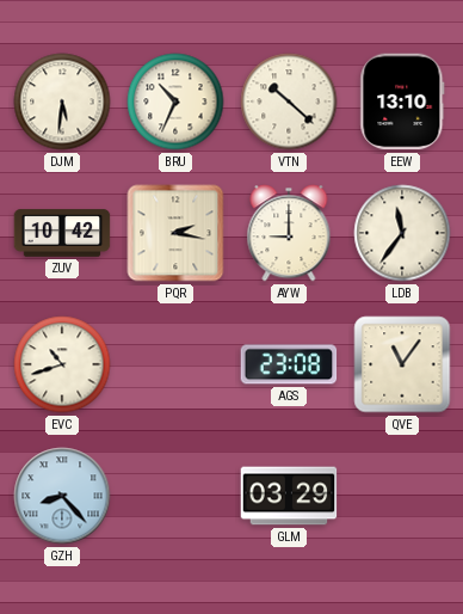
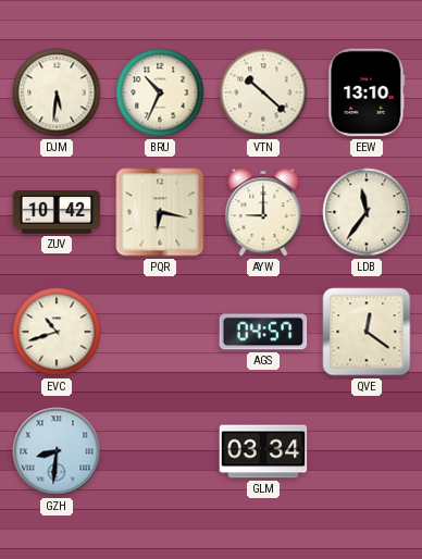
PQR: 2:17 -> 6:17
AGS: 23:08 -> 04:57
QVE: 11:06 -> 12:21
GZH: 8:23 -> 8:31
GLM: 03:29 -> 03:34
